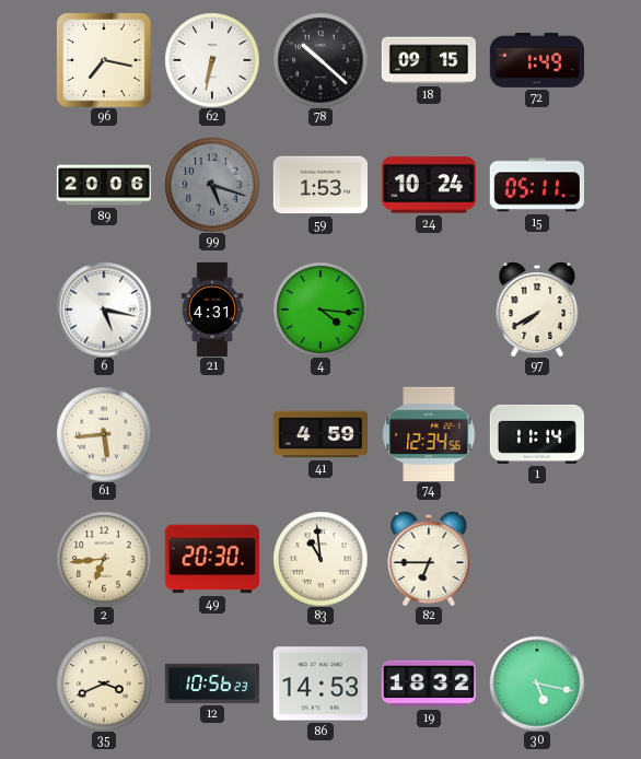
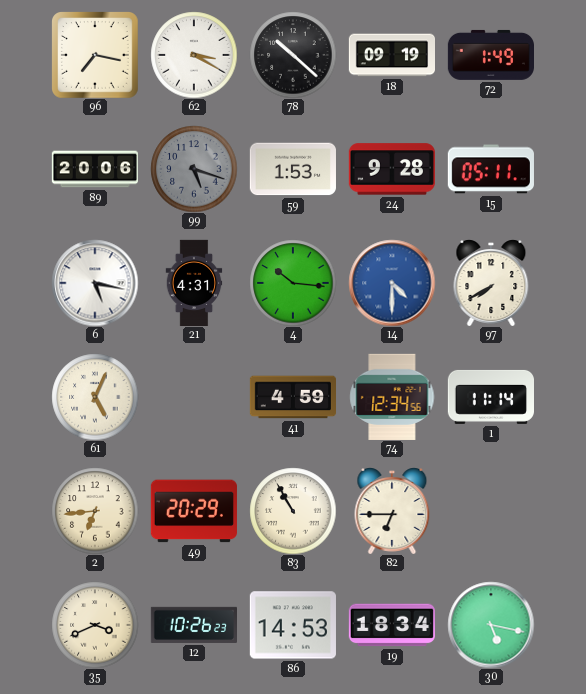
62: 6:32 -> 3:20
18: 09:15 -> 09:19
24: 10:24 -> 9:28
4: 4:16 -> 10:16
14: none -> 4:30
61: 5:44 -> 5:04
49: 20:30 -> 20:29
83: 10:59 -> 10:55
12: 10:56 -> 10:26
19: 18:32 -> 18:34
